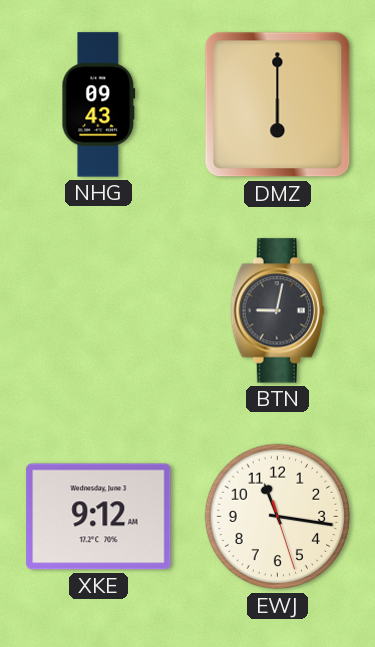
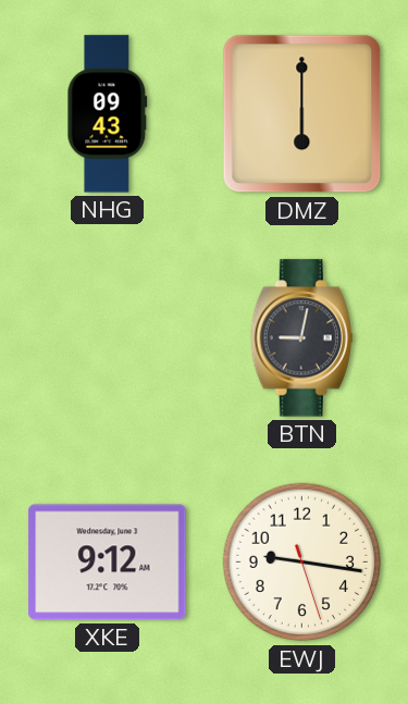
EWJ: 11:16 -> 9:16
